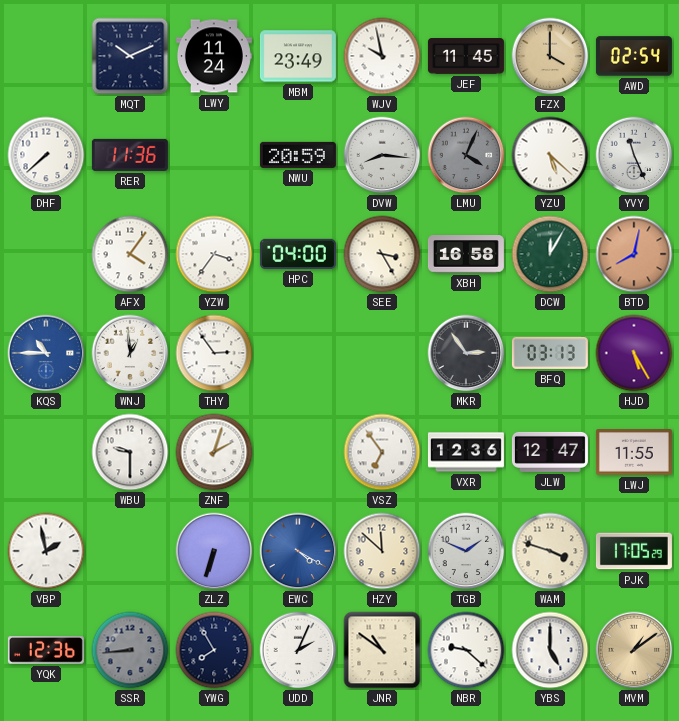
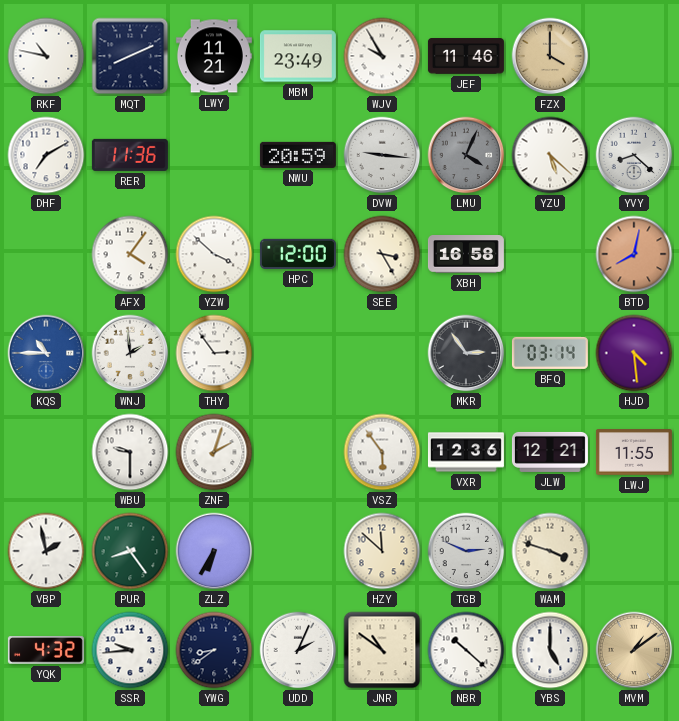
RKF: none -> 10:47
MQT: 10:11 -> 8:11
LWY: 11:24 -> 11:21
WJV: 9:58 -> 9:55
JEF: 11:45 -> 11:46
AWD: 02:54 -> none
DHF: 7:38 -> 7:10
DVW: 8:16 -> 9:16
YVY: 11:26 -> 8:22
YZW: 3:36 -> 3:52
HPC: 04:00 -> 12:00
DCW: 12:05 -> none
WNJ: 12:59 -> 1:59
BFQ: 03:13 -> 03:14
HJD: 5:25 -> 4:29
VSZ: 6:54 -> 5:54
JLW: 12:47 -> 12:21
PUR: none -> 8:24
ZLZ: 6:33 -> 6:35
EWC: 4:20 -> none
TGB: 1:49 -> 2:49
PJK: 17:05 -> none
YQK: 12:36 -> 4:32
SSR: 8:44 -> 9:44
SSR dial: grey -> white
YWG: 7:55 -> 8:39
NBR: 9:22 -> 10:22
